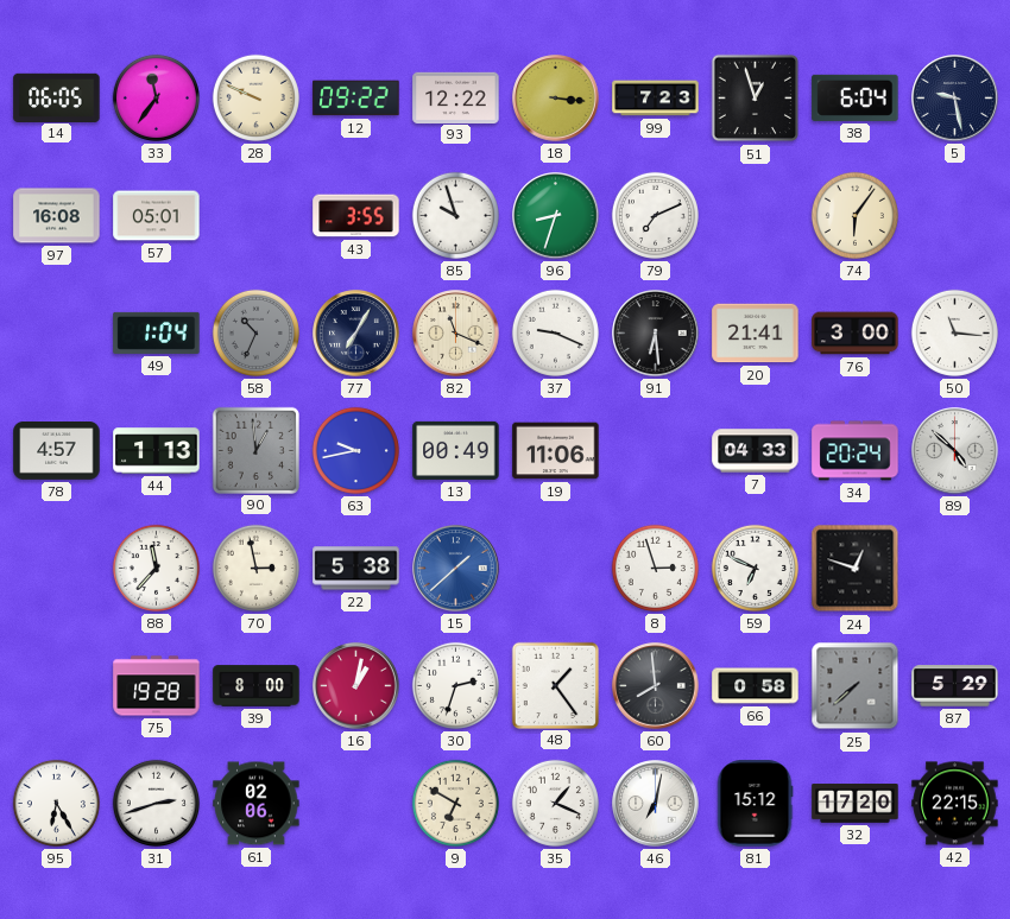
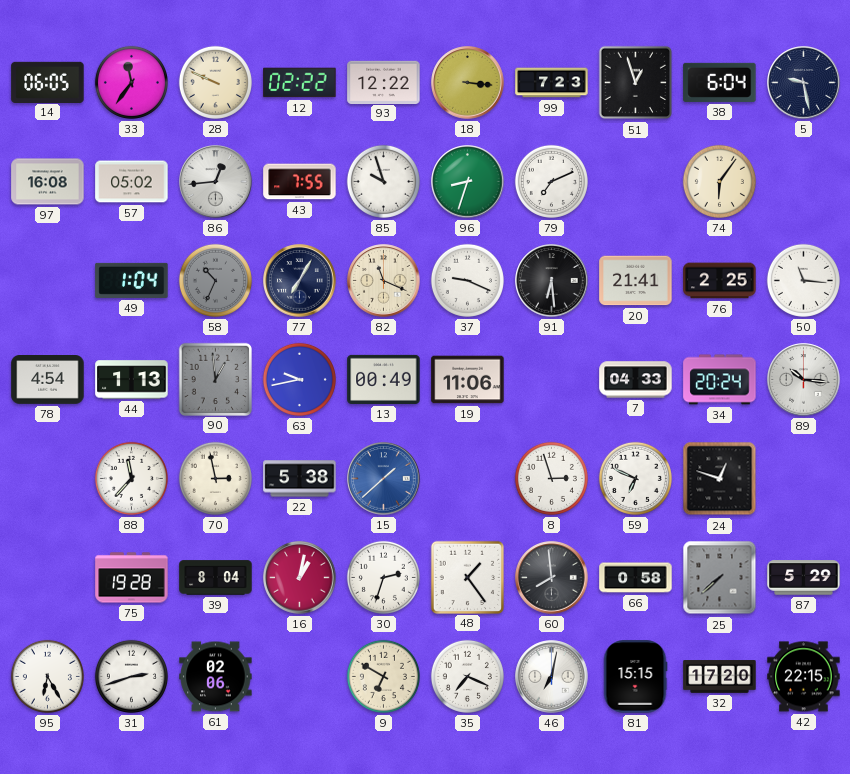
12: 09:22 -> 02:22
57: 05:01 -> 05:02
86: none -> 12:44
43: 3:55 -> 7:55
76: 3:00 -> 2:25
78: 4:57 -> 4:54
89: 4:52 -> 10:16
39: 8:00 -> 8:04
35: 1:19 -> 7:19
81: 15:12 -> 15:15
